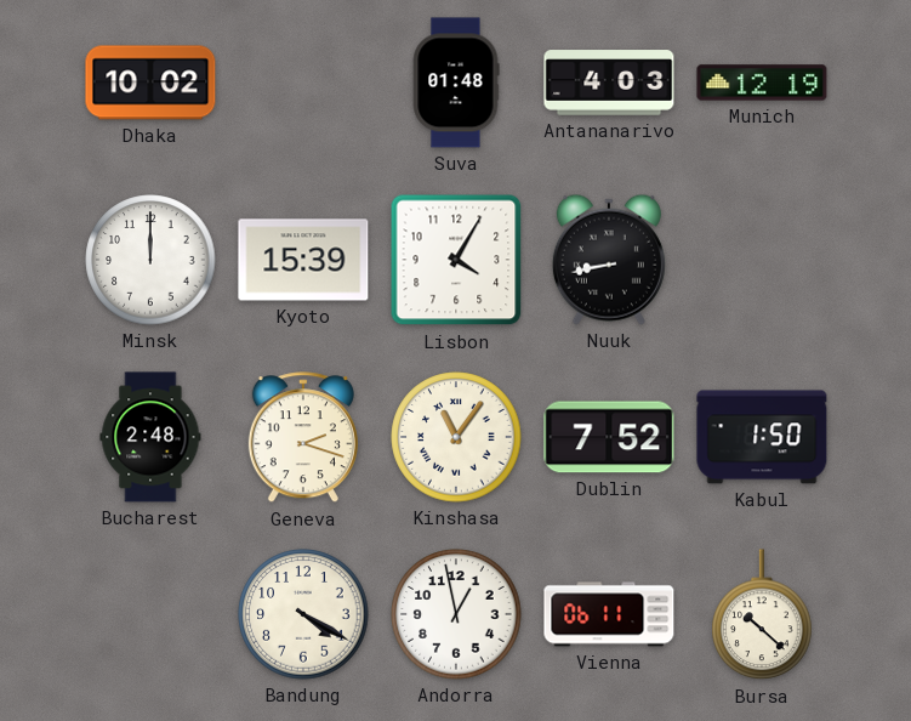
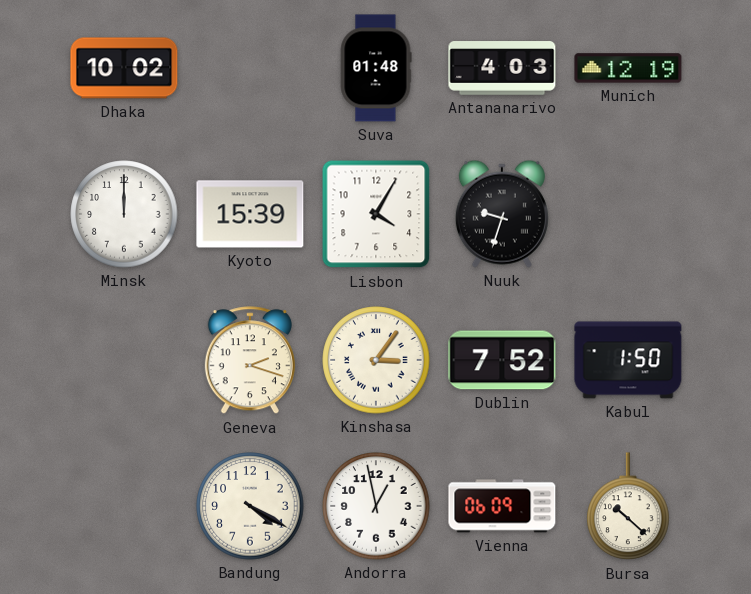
Nuuk: 8:43 -> 9:33
Bucharest: 2:48 -> none
Kinshasa: 11:06 -> 3:06
Vienna: 06:11 -> 06:09
